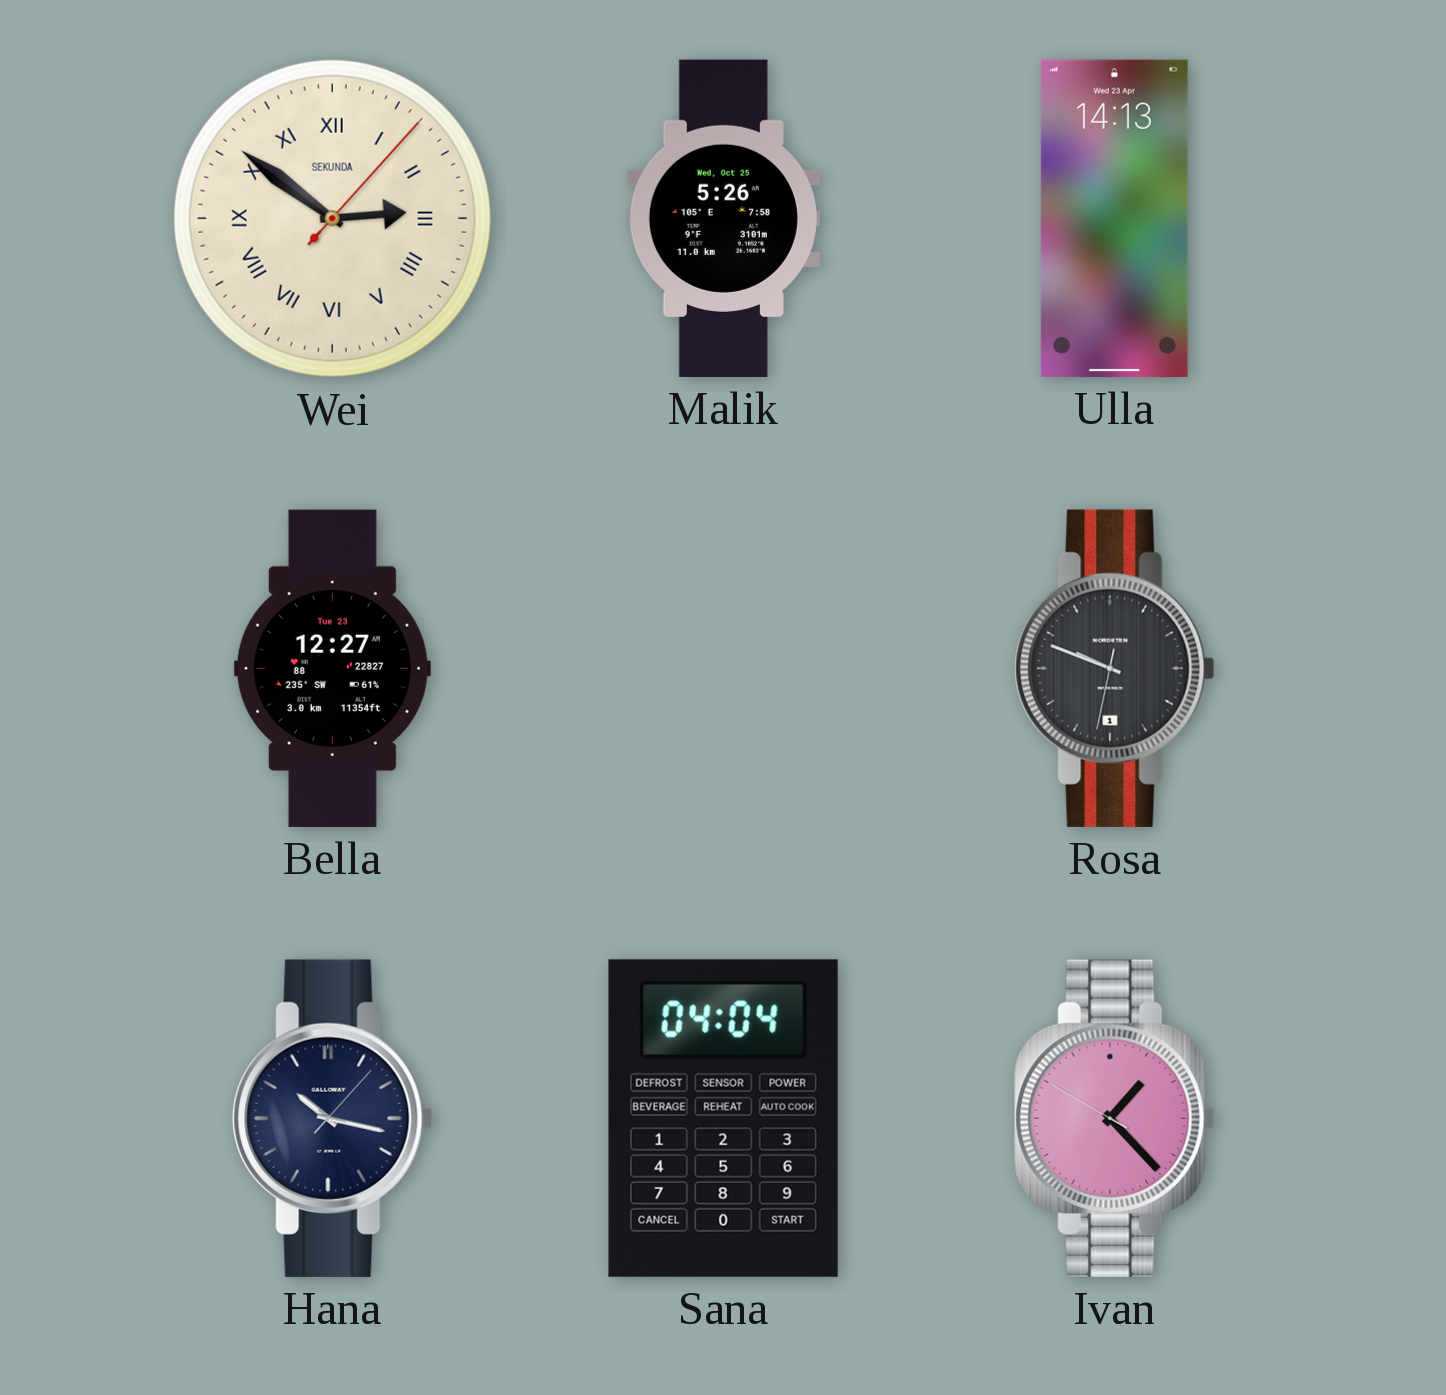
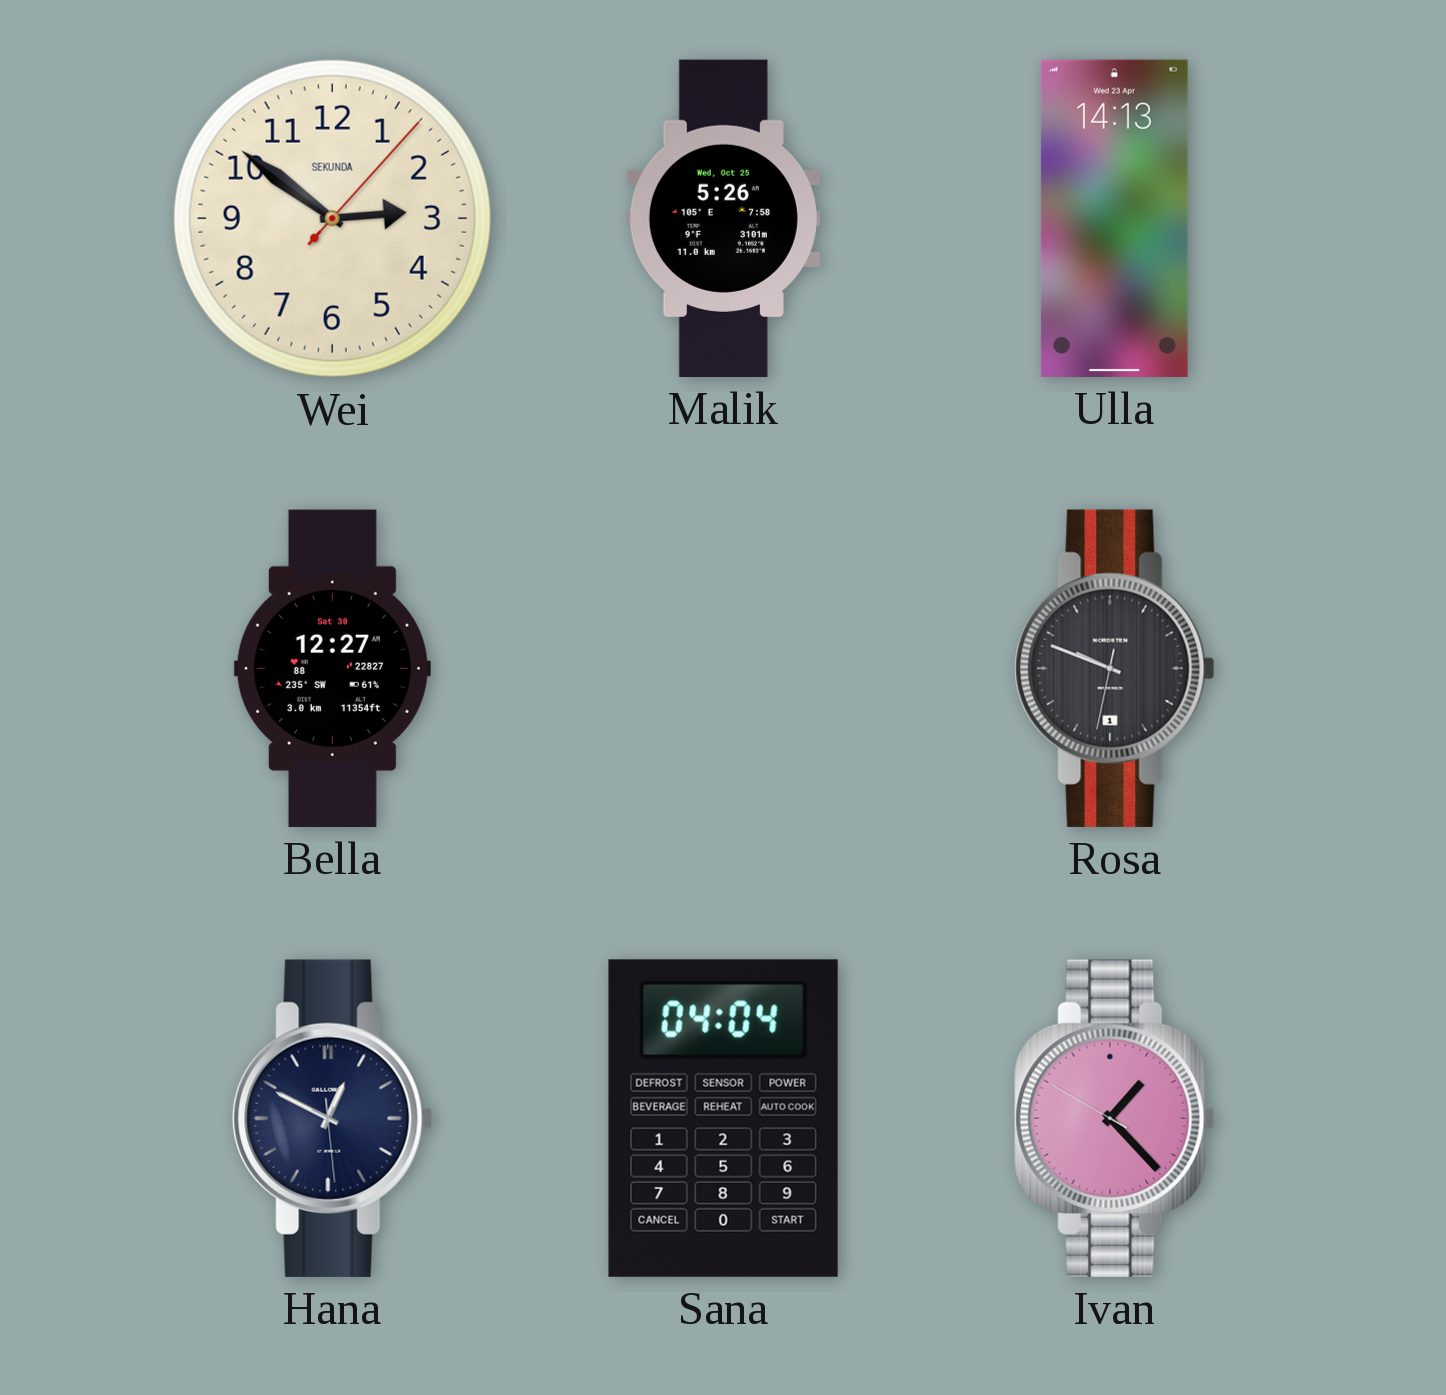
Wei numerals: Roman -> Arabic
Bella date: Tue 23 -> Sat 30
Hana: 10:17 -> 12:49
